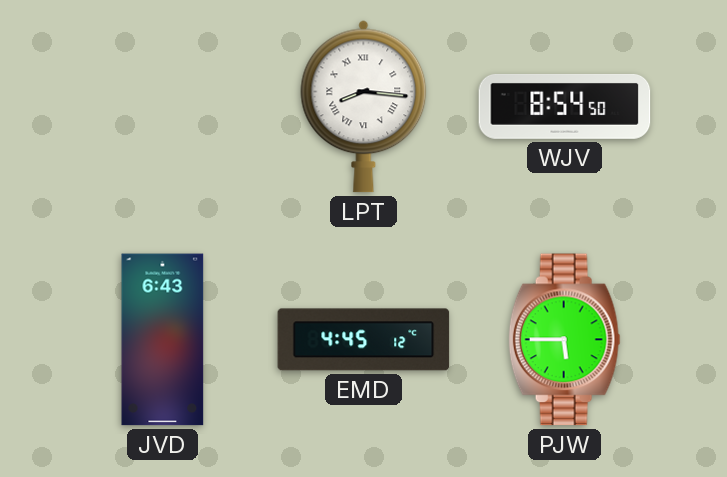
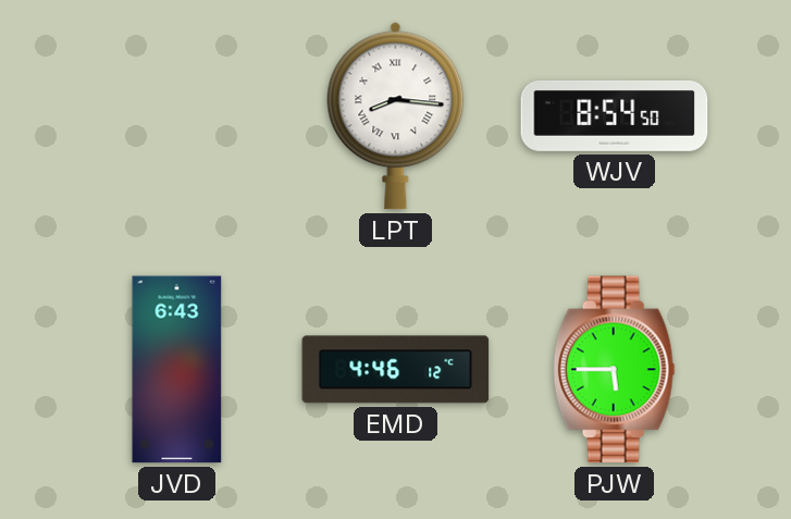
EMD: 4:45 -> 4:46
